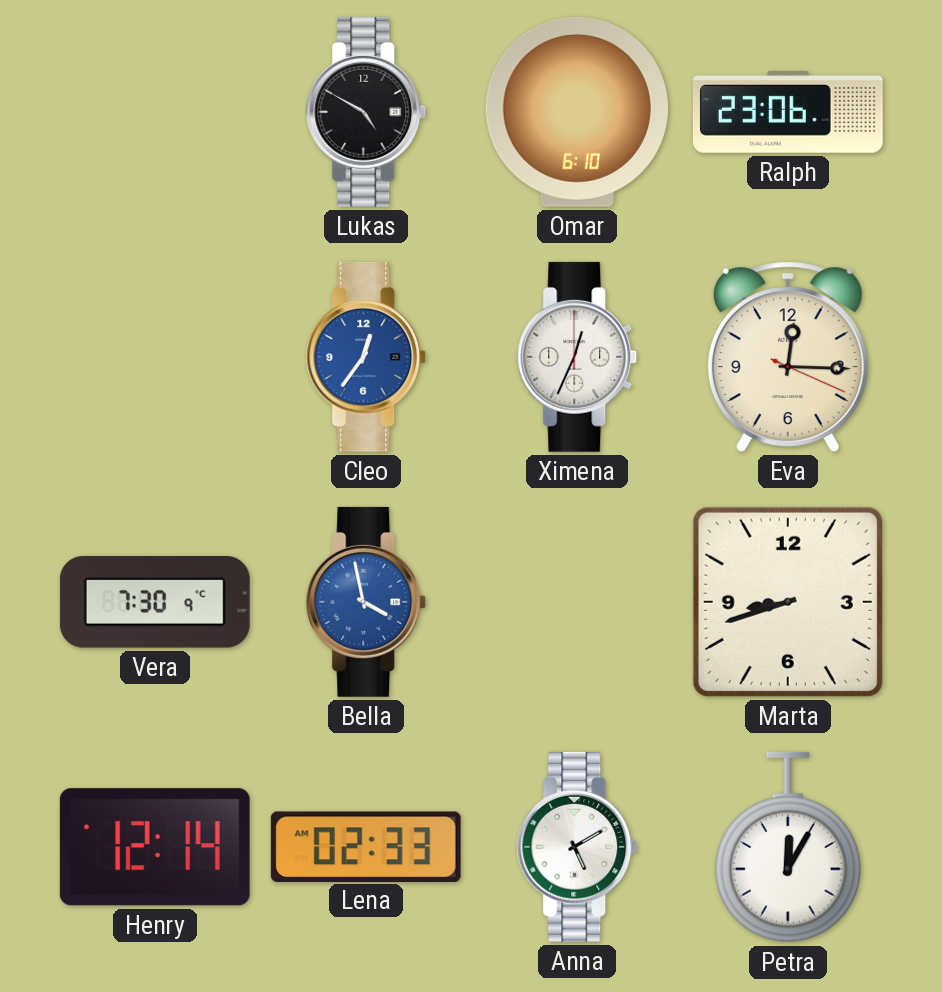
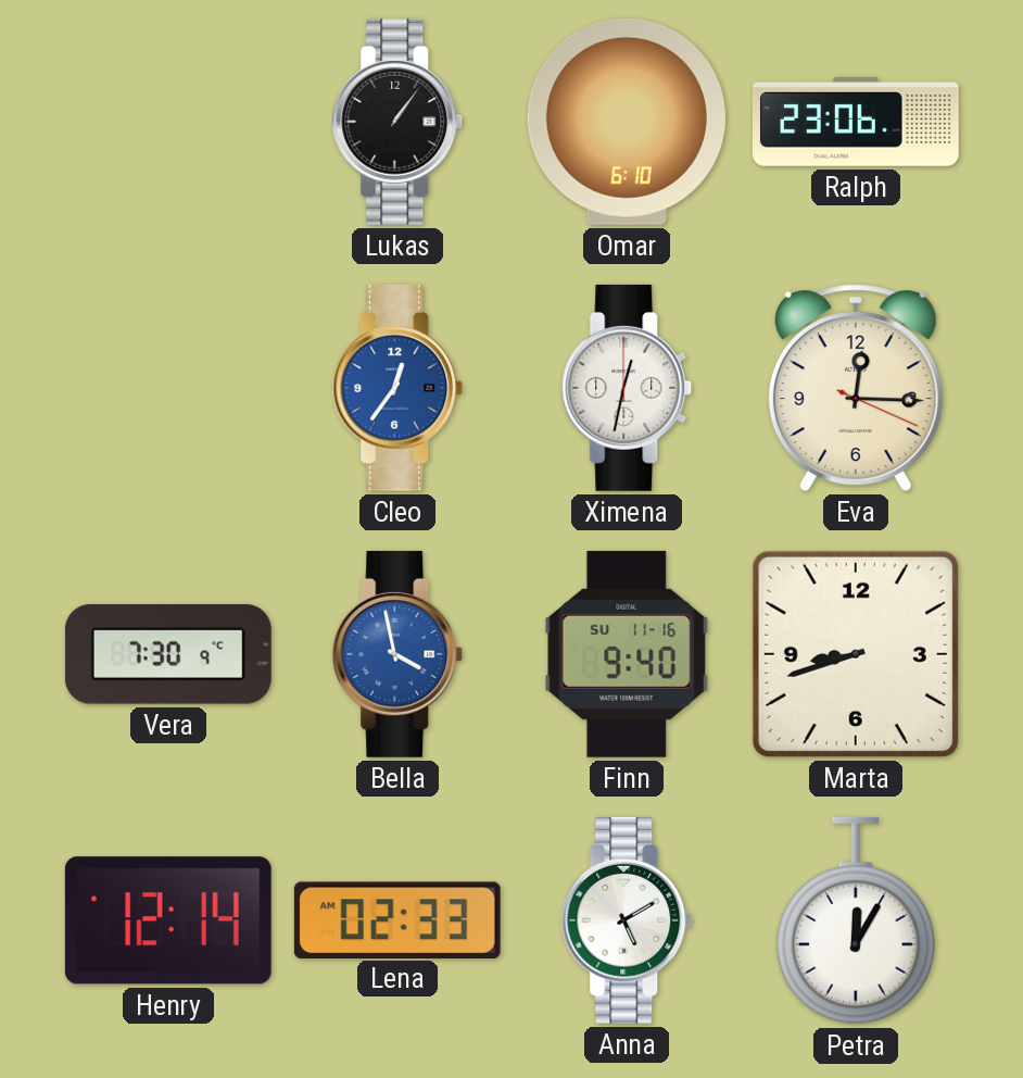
Lukas: 4:50 -> 1:06
Ximena: 12:34 -> 12:32
Finn: none -> 9:40
